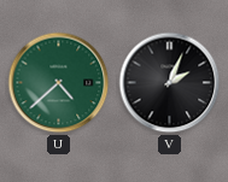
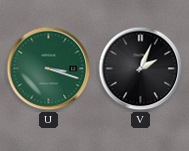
U: 4:38 -> 3:18
